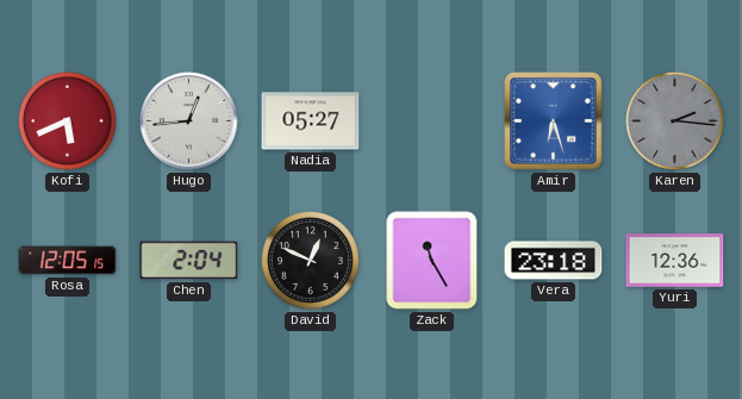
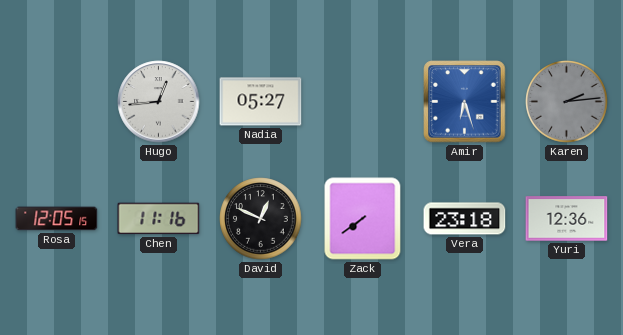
Kofi: 5:41 -> none
Karen: 2:16 -> 2:14
Chen: 2:04 -> 11:16
Zack: 11:25 -> 7:39
